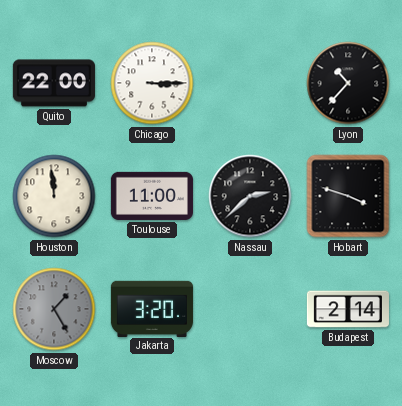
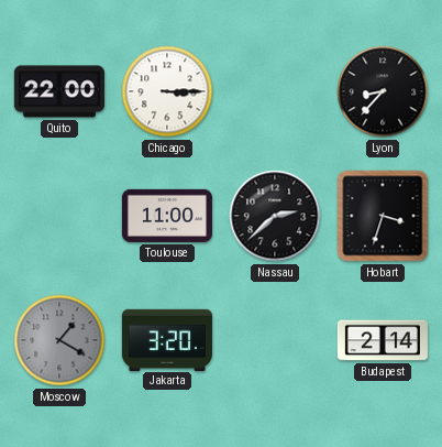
Lyon: 10:37 -> 8:37
Houston: 11:59 -> none
Hobart: 3:48 -> 3:33
Moscow: 1:25 -> 1:20
